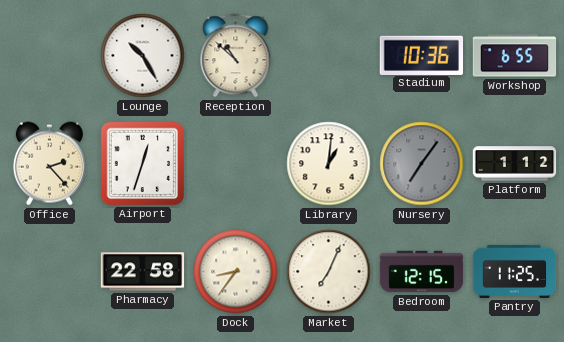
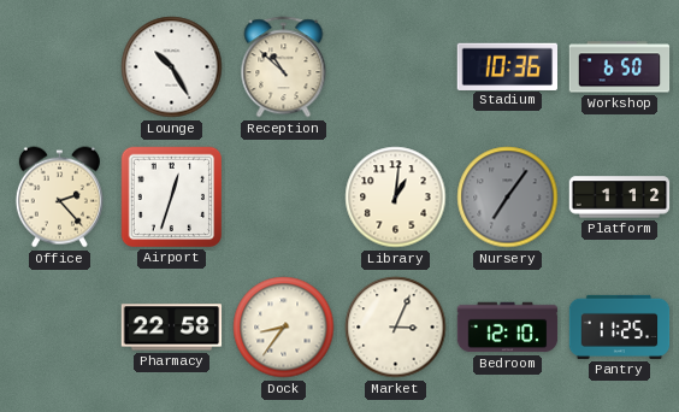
Workshop: 6:55 -> 6:50
Market: 7:04 -> 3:04
Bedroom: 12:15 -> 12:10
